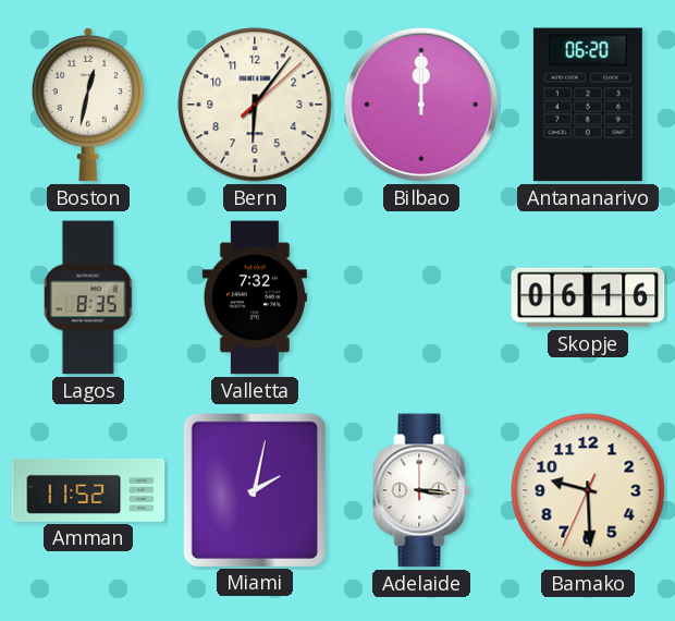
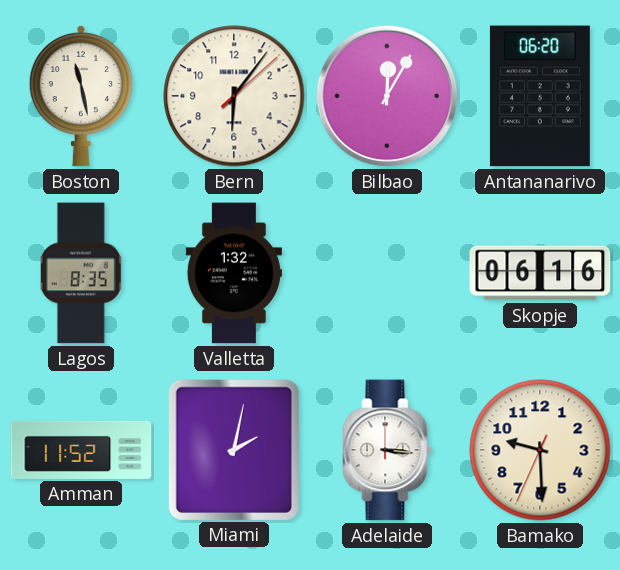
Boston: 12:32 -> 11:28
Bilbao: 12:00 -> 12:05
Valletta: 7:32 -> 1:32
